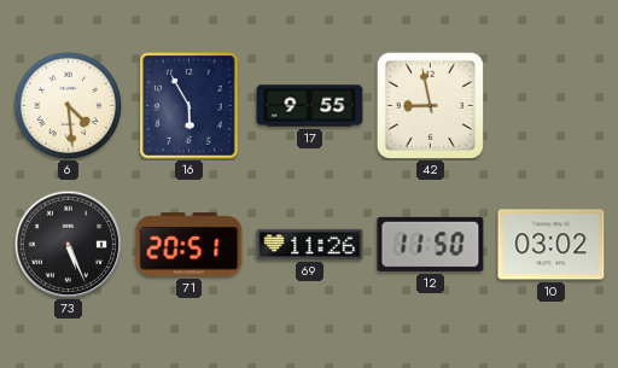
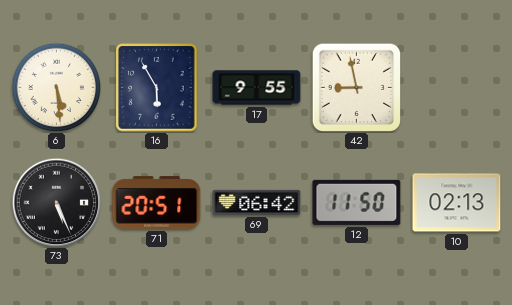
6: 4:29 -> 5:29
69: 11:26 -> 06:42
10: 03:02 -> 02:13
